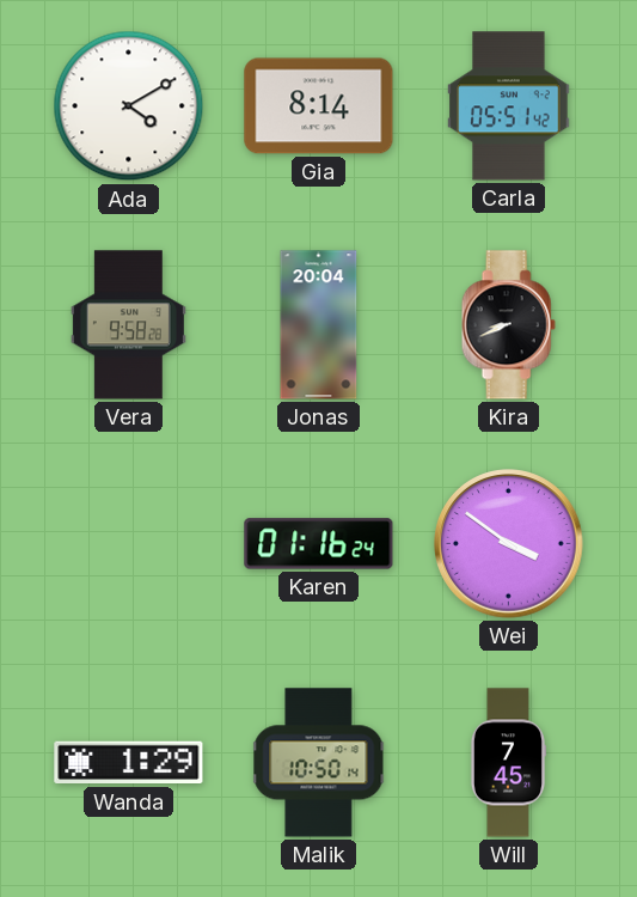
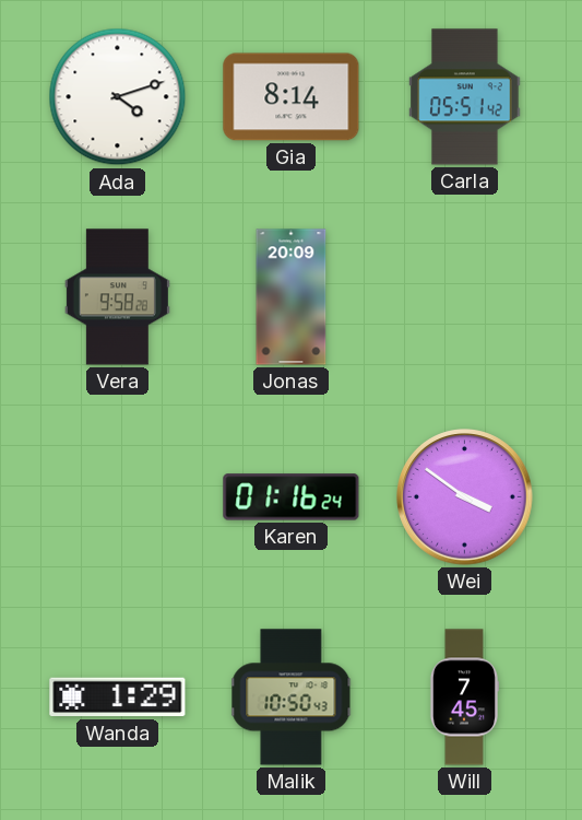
Ada: 4:10 -> 4:12
Jonas: 20:04 -> 20:09
Kira: 8:41 -> none
Malik: 10:50:14 -> 10:50:43
